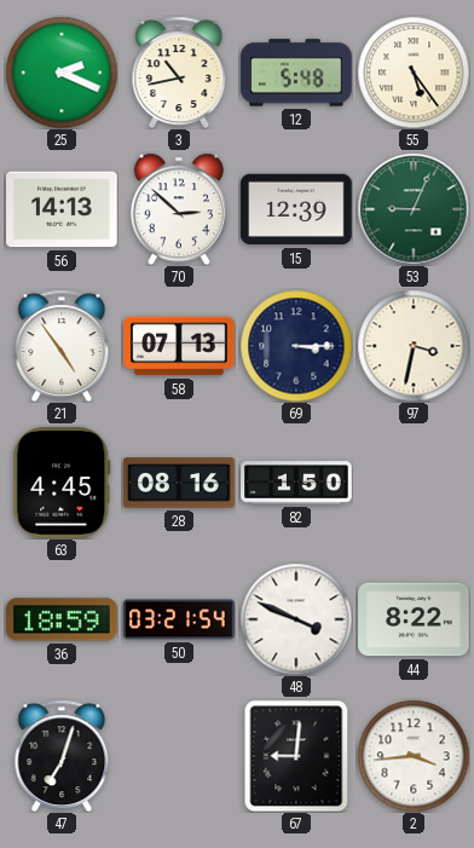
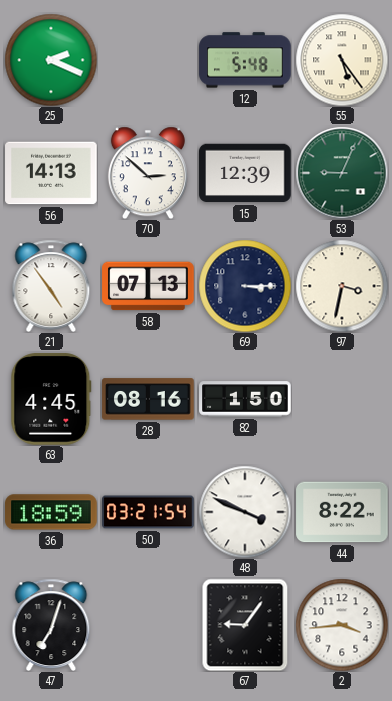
3: 10:43 -> none
67: 9:01 -> 9:06
